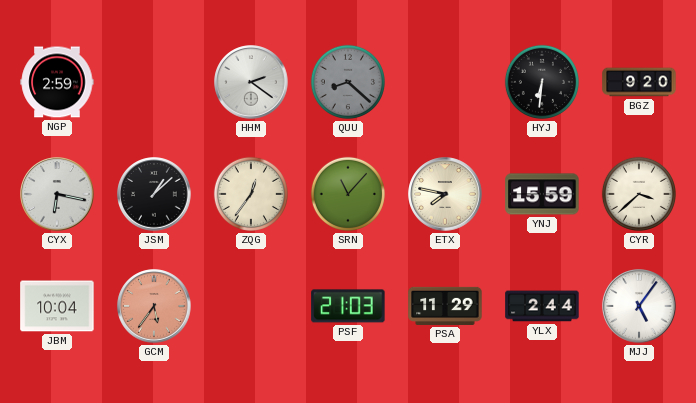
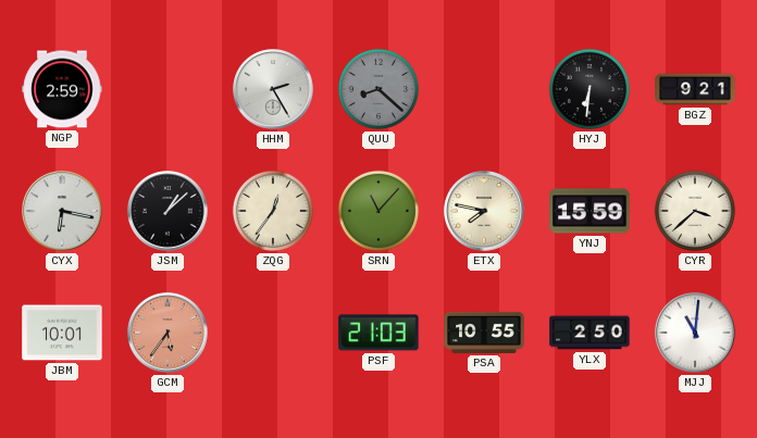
HHM: 2:21 -> 2:25
BGZ: 9:20 -> 9:21
JBM: 10:04 -> 10:01
PSA: 11:29 -> 10:55
YLX: 2:44 -> 2:50
MJJ: 5:06 -> 11:01
